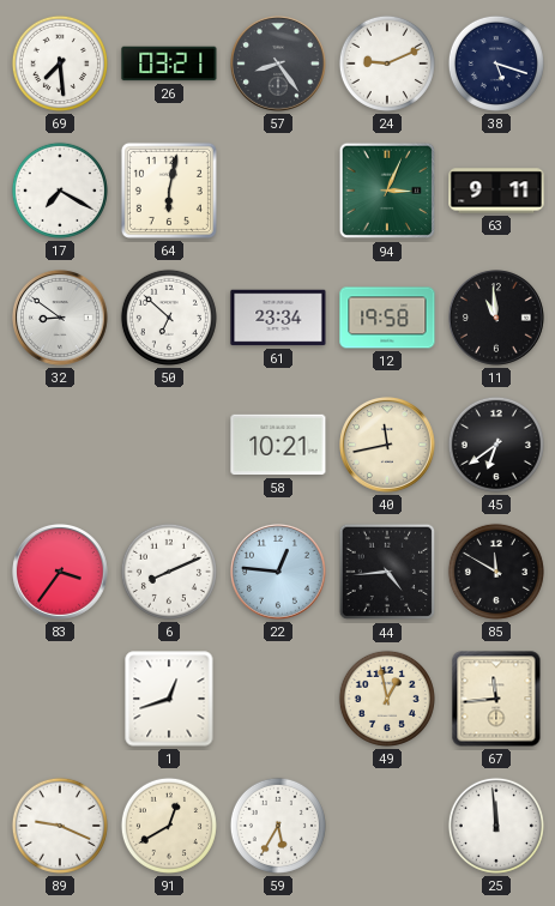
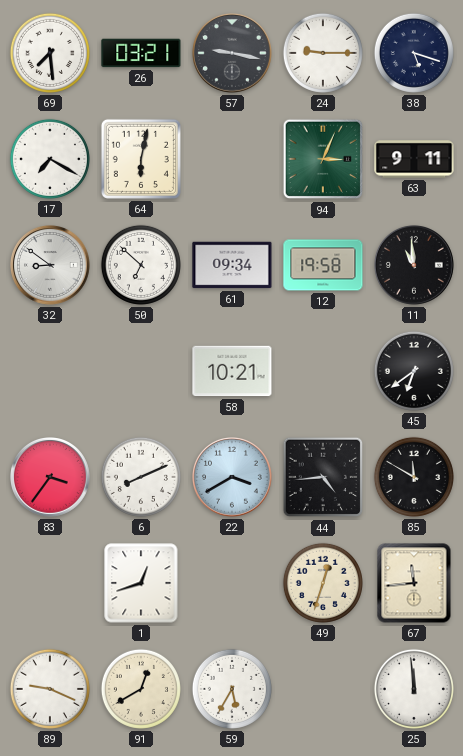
57: 8:24 -> 9:17
24: 9:11 -> 9:15
61: 23:34 -> 09:34
40: 11:43 -> none
22: 12:46 -> 3:40
49: 12:58 -> 12:33
